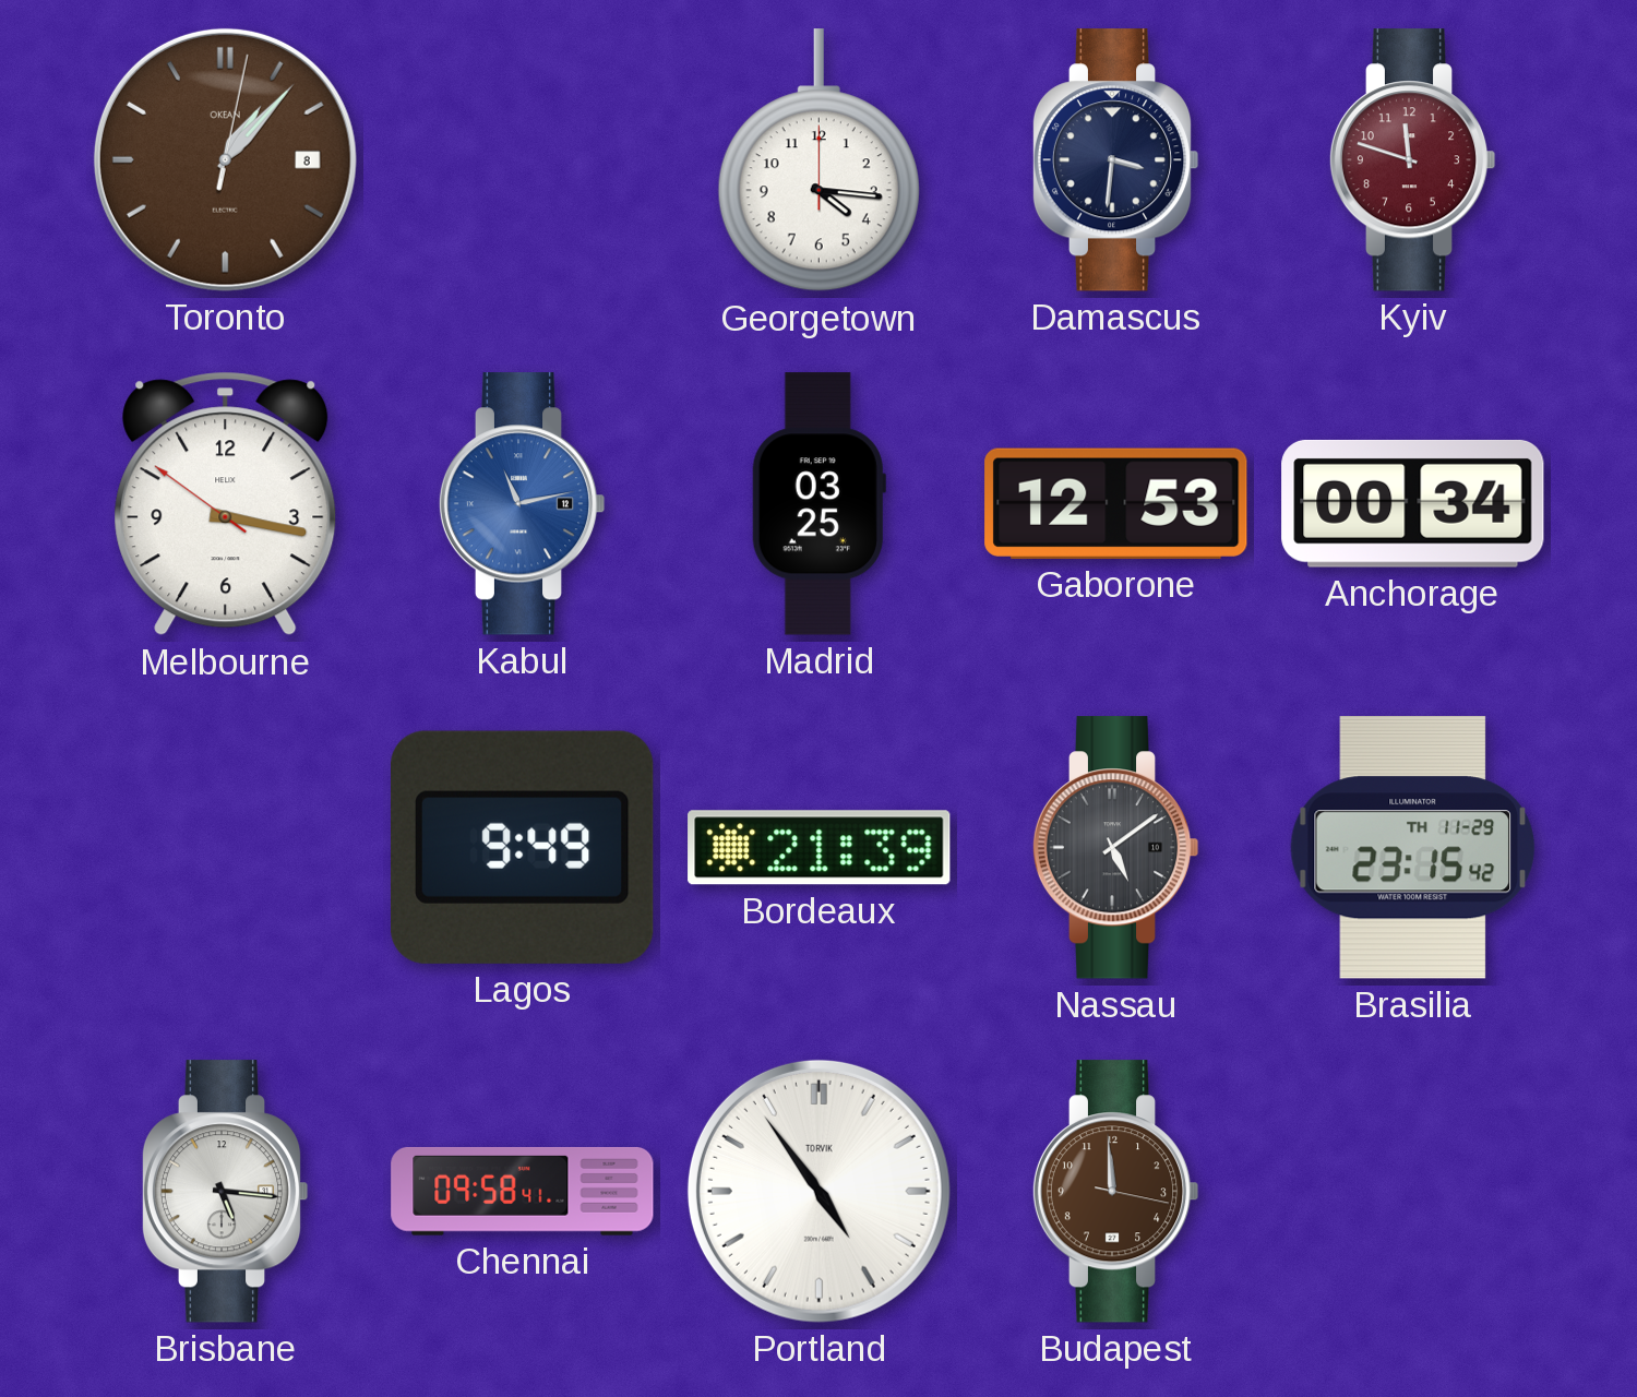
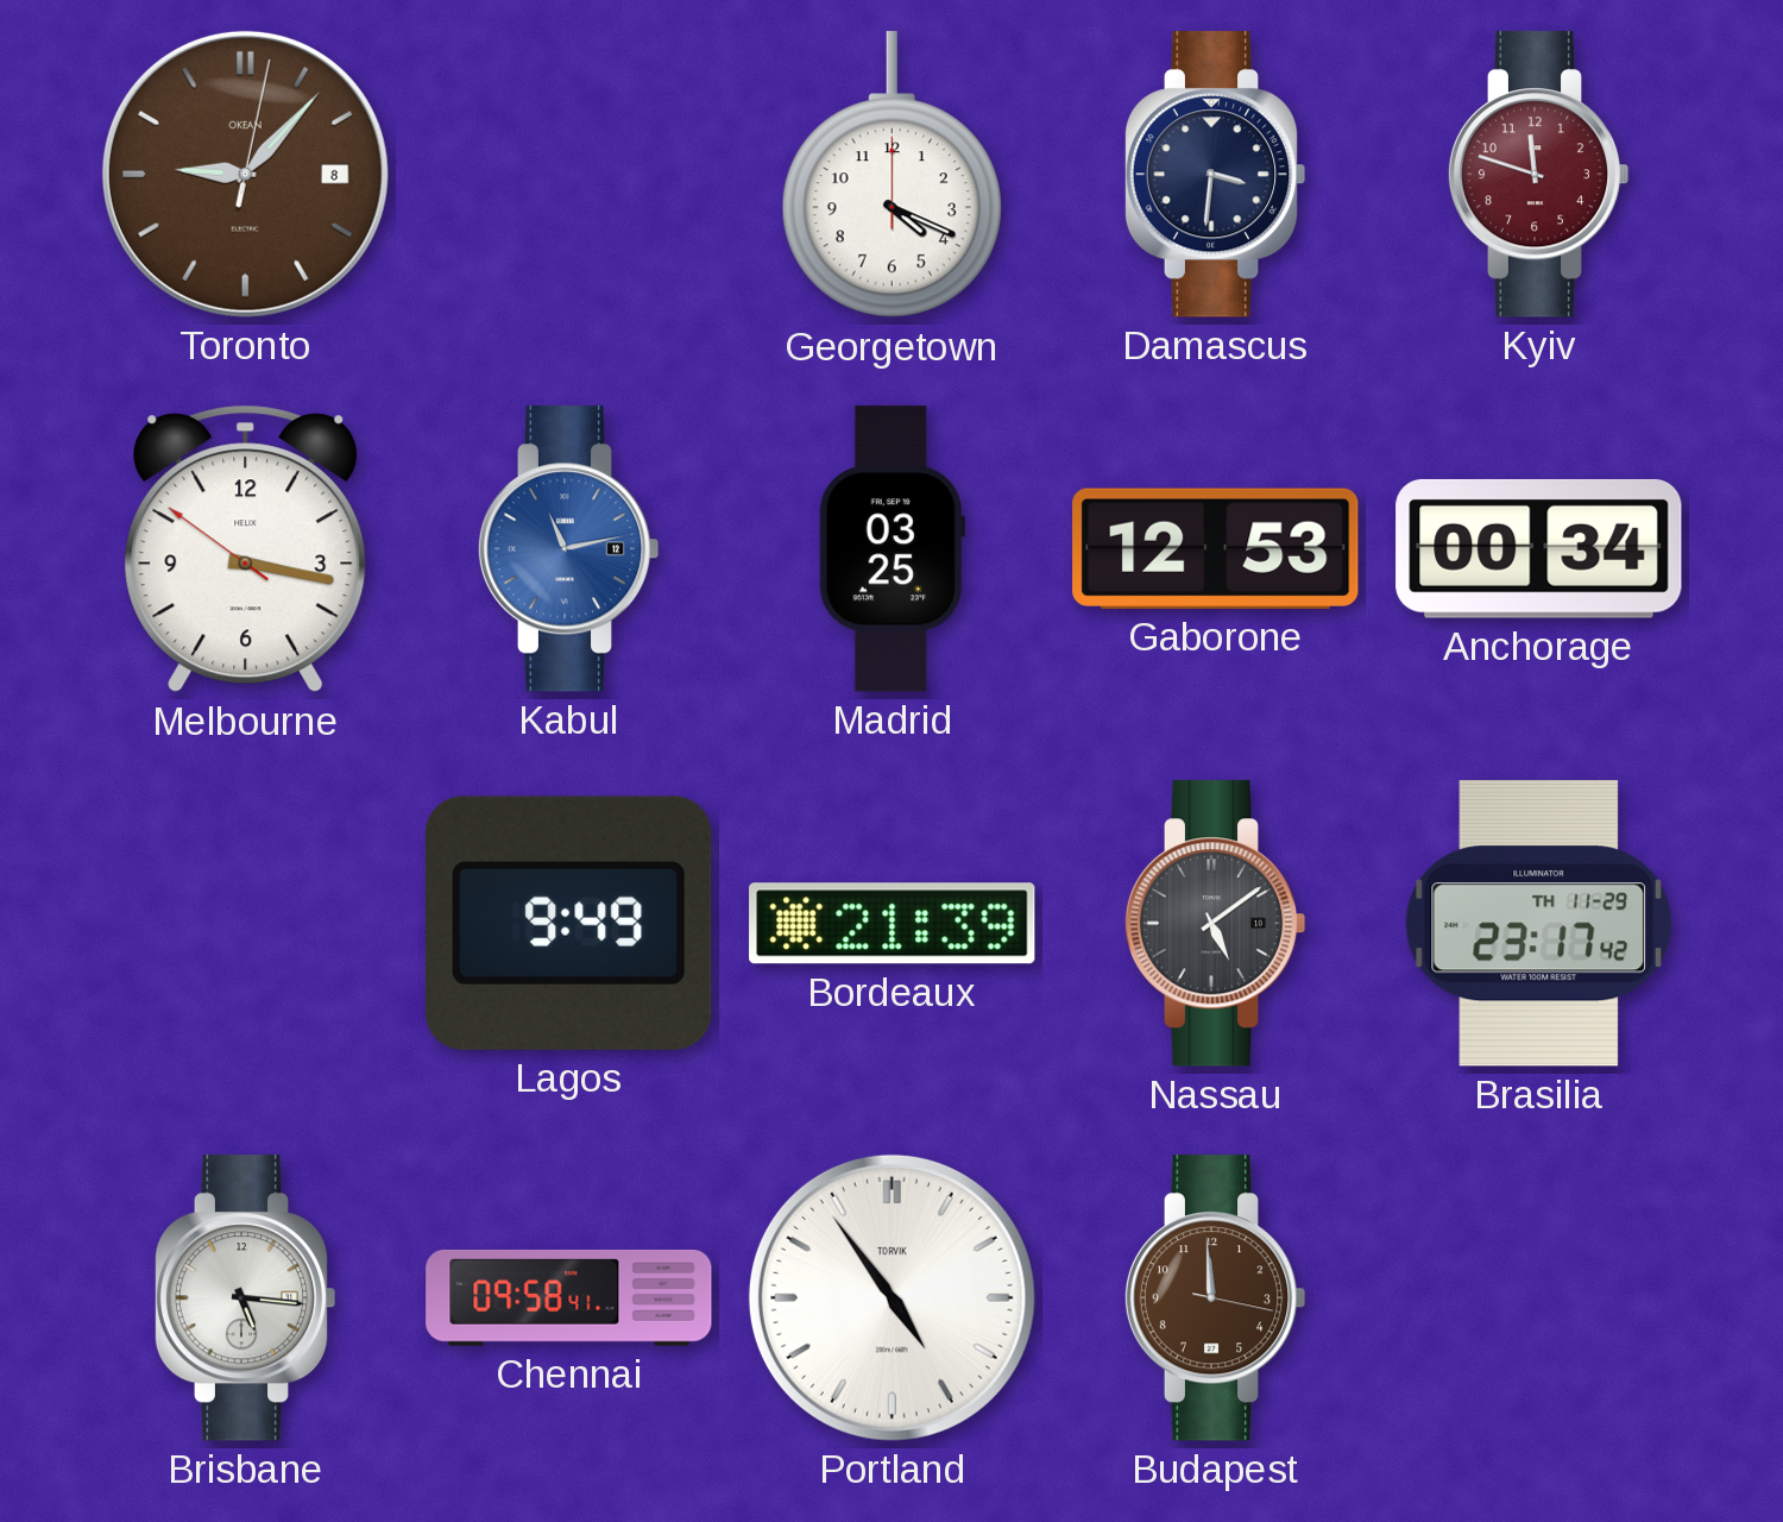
Toronto: 1:07 -> 9:07
Georgetown: 4:16 -> 4:19
Brasilia: 23:15 -> 23:17
